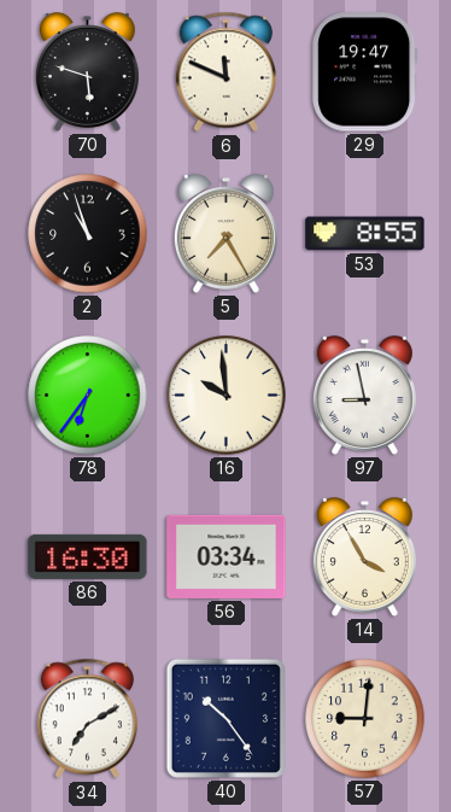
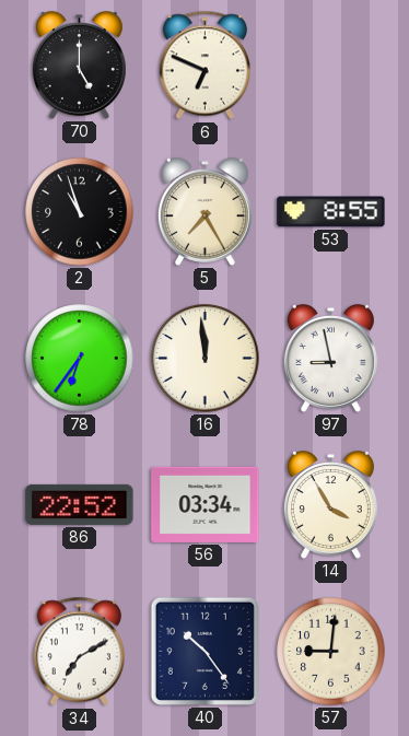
70: 5:48 -> 5:00
6: 11:49 -> 6:49
29: 19:47 -> none
16: 9:59 -> 11:59
86: 16:30 -> 22:52
